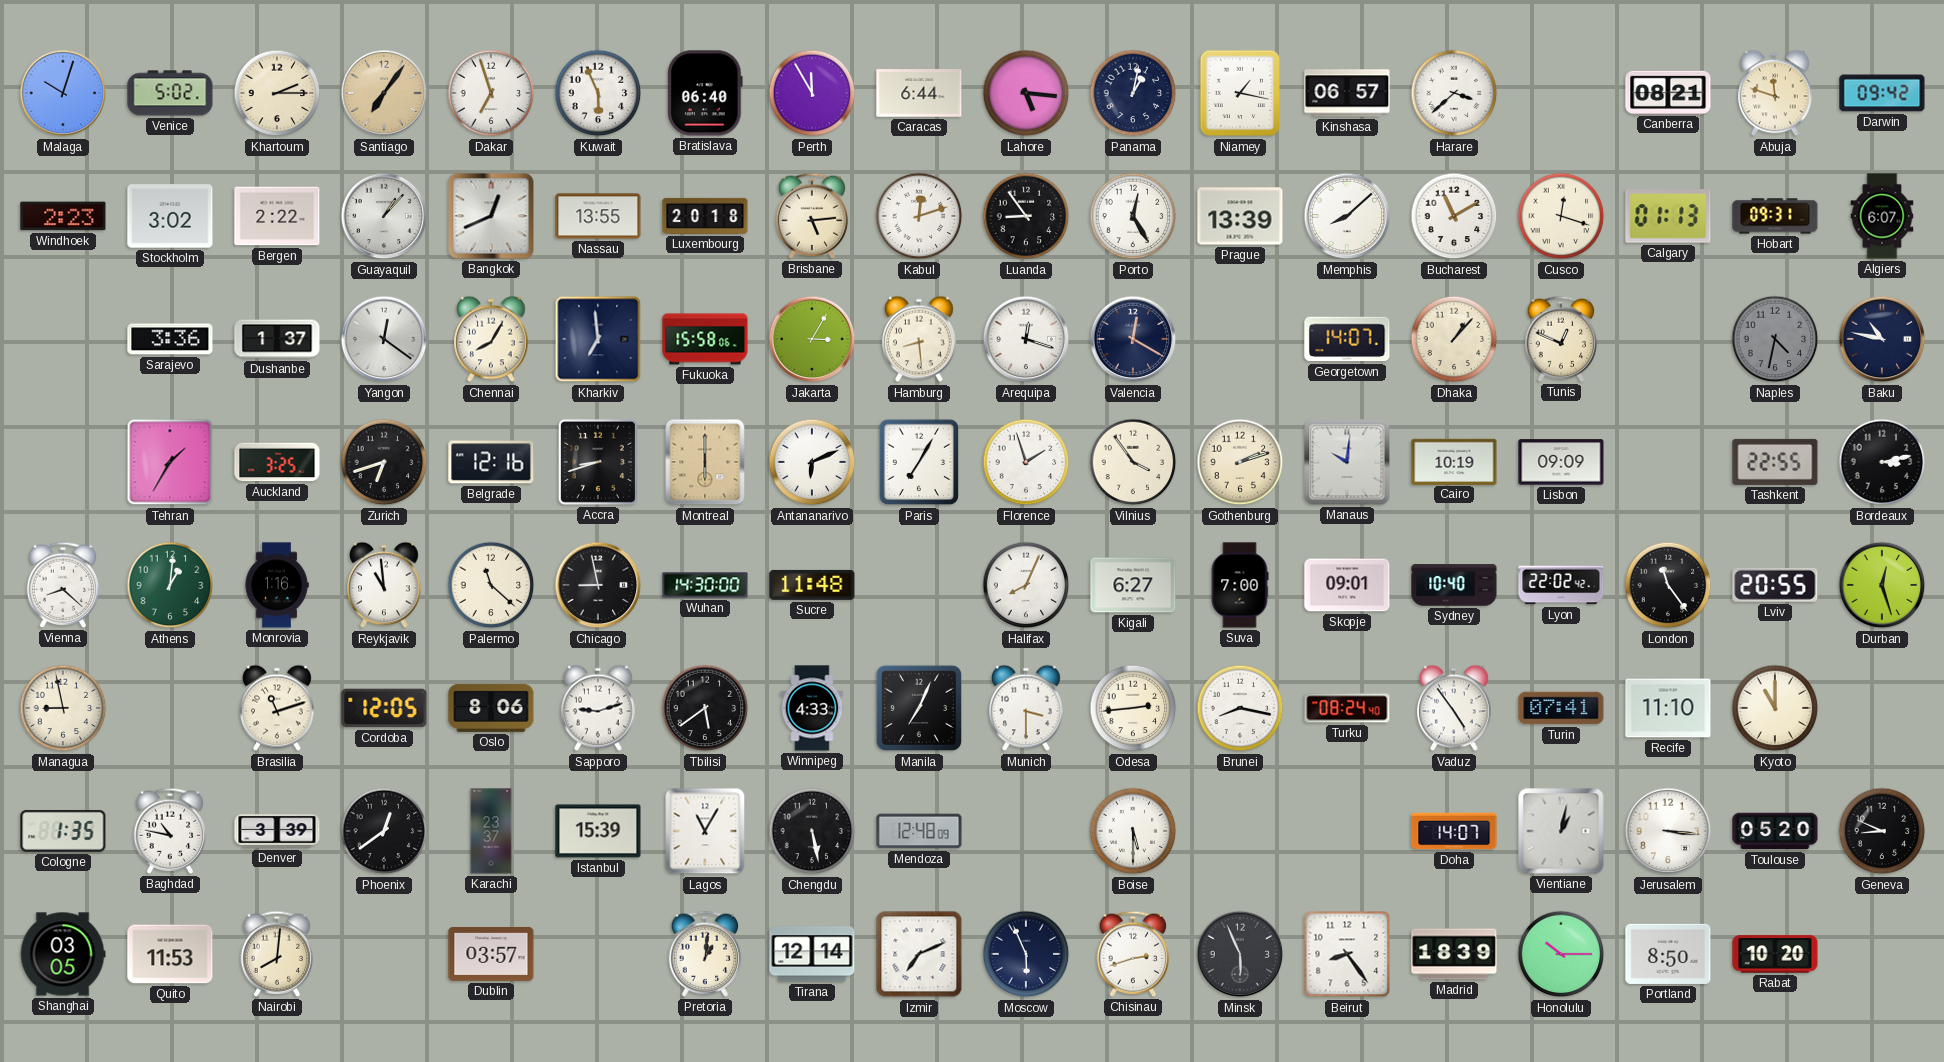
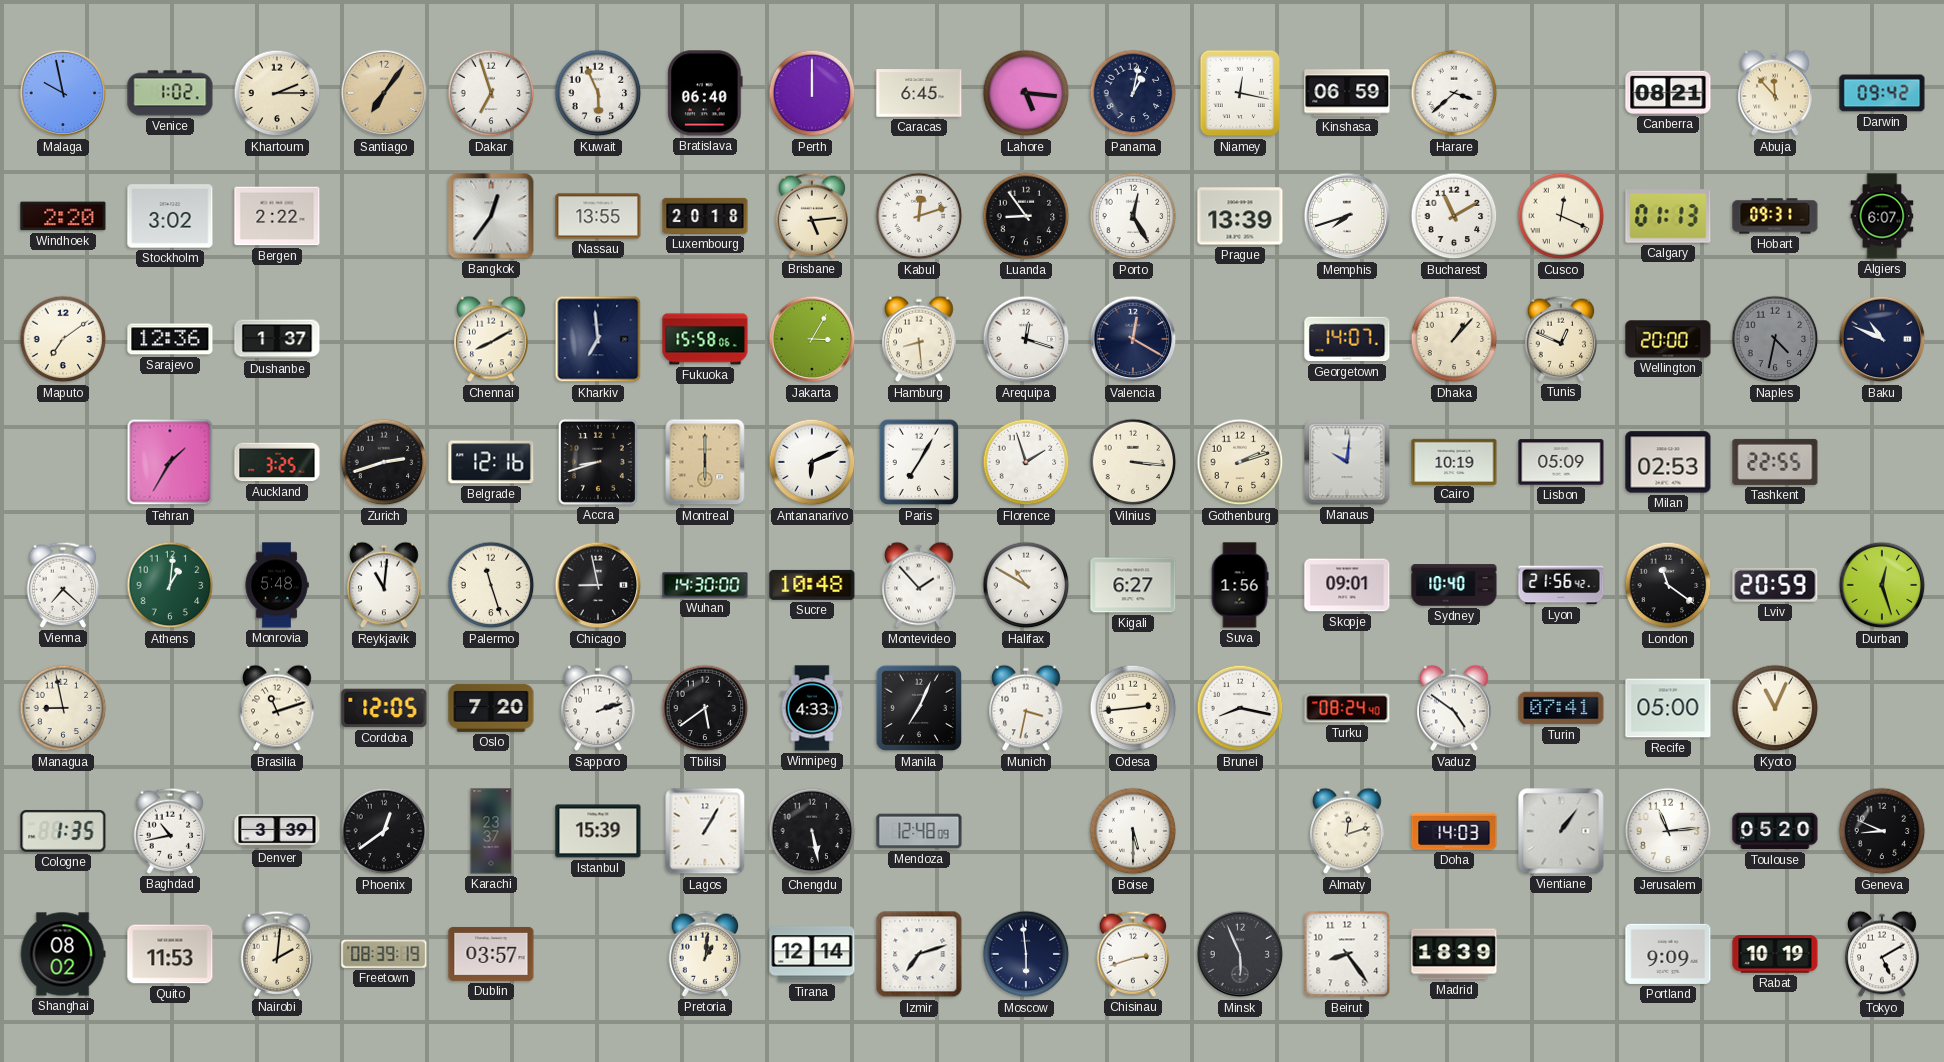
Malaga: 10:03 -> 9:58
Venice: 5:02 -> 1:02
Perth: 11:55 -> 12:00
Caracas: 6:44 -> 6:45
Niamey: 1:17 -> 12:17
Kinshasa: 06:57 -> 06:59
Abuja: 11:48 -> 11:53
Windhoek: 2:23 -> 2:20
Guayaquil: 1:07 -> none
Bangkok: 12:41 -> 12:36
Memphis: 8:08 -> 7:42
Cusco: 12:18 -> 12:19
Maputo: none -> 7:09
Sarajevo: 3:36 -> 12:36
Yangon: 12:21 -> none
Chennai: 8:05 -> 8:10
Wellington: none -> 20:00
Baku: 10:47 -> 10:49
Zurich: 6:42 -> 2:42
Vilnius: 3:54 -> 3:16
Lisbon: 09:09 -> 05:09
Milan: none -> 02:53
Bordeaux: 3:13 -> none
Vienna: 8:22 -> 7:22
Monrovia: 1:16 -> 5:48
Reykjavik: 10:59 -> 11:01
Palermo: 11:22 -> 11:27
Sucre: 11:48 -> 10:48
Montevideo: none -> 1:53
Halifax: 8:04 -> 10:50
Suva: 7:00 -> 1:56
Lyon: 22:02 -> 21:56
London: 11:24 -> 11:21
Lviv: 20:55 -> 20:59
Oslo: 8:06 -> 7:20
Sapporo: 9:12 -> 2:12
Munich: 3:30 -> 3:32
Vaduz: 4:54 -> 4:51
Recife: 11:10 -> 05:00
Kyoto: 11:00 -> 11:04
Baghdad: 10:47 -> 10:43
Lagos: 11:05 -> 1:05
Almaty: none -> 12:12
Doha: 14:07 -> 14:03
Vientiane: 1:02 -> 1:06
Jerusalem: 3:16 -> 11:14
Shanghai: 03:05 -> 08:02
Nairobi: 8:01 -> 2:01
Freetown: none -> 08:39
Izmir: 7:11 -> 7:12
Moscow: 5:56 -> 5:59
Honolulu: 10:15 -> none
Portland: 8:50 -> 9:09
Rabat: 10:20 -> 10:19
Tokyo: none -> 5:10
